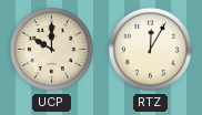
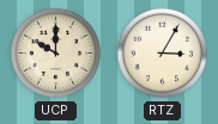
RTZ: 12:05 -> 3:05
